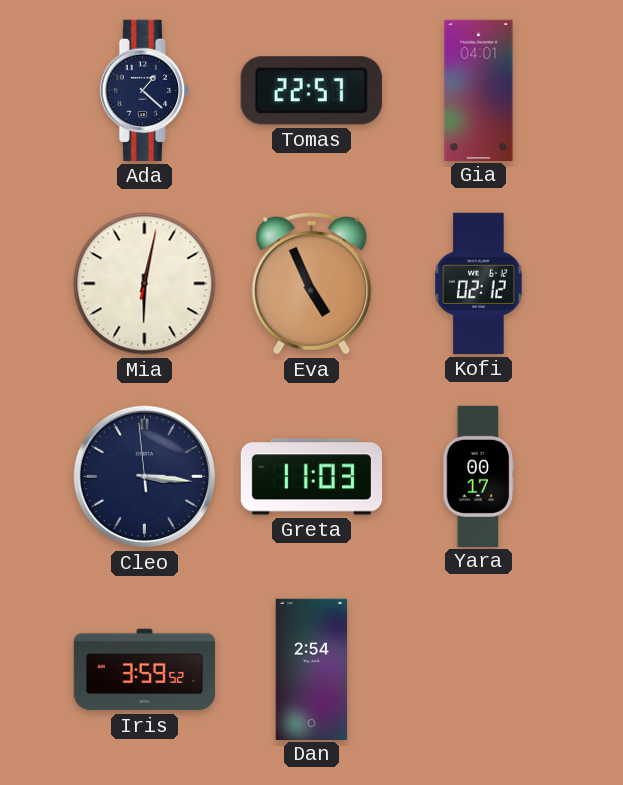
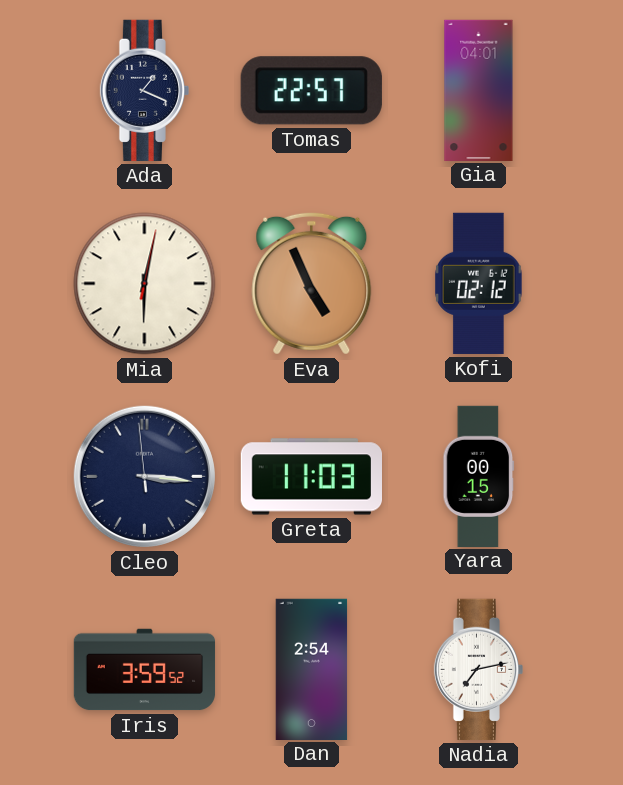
Ada: 1:22 -> 1:19
Yara: 00:17 -> 00:15
Nadia: none -> 7:13
